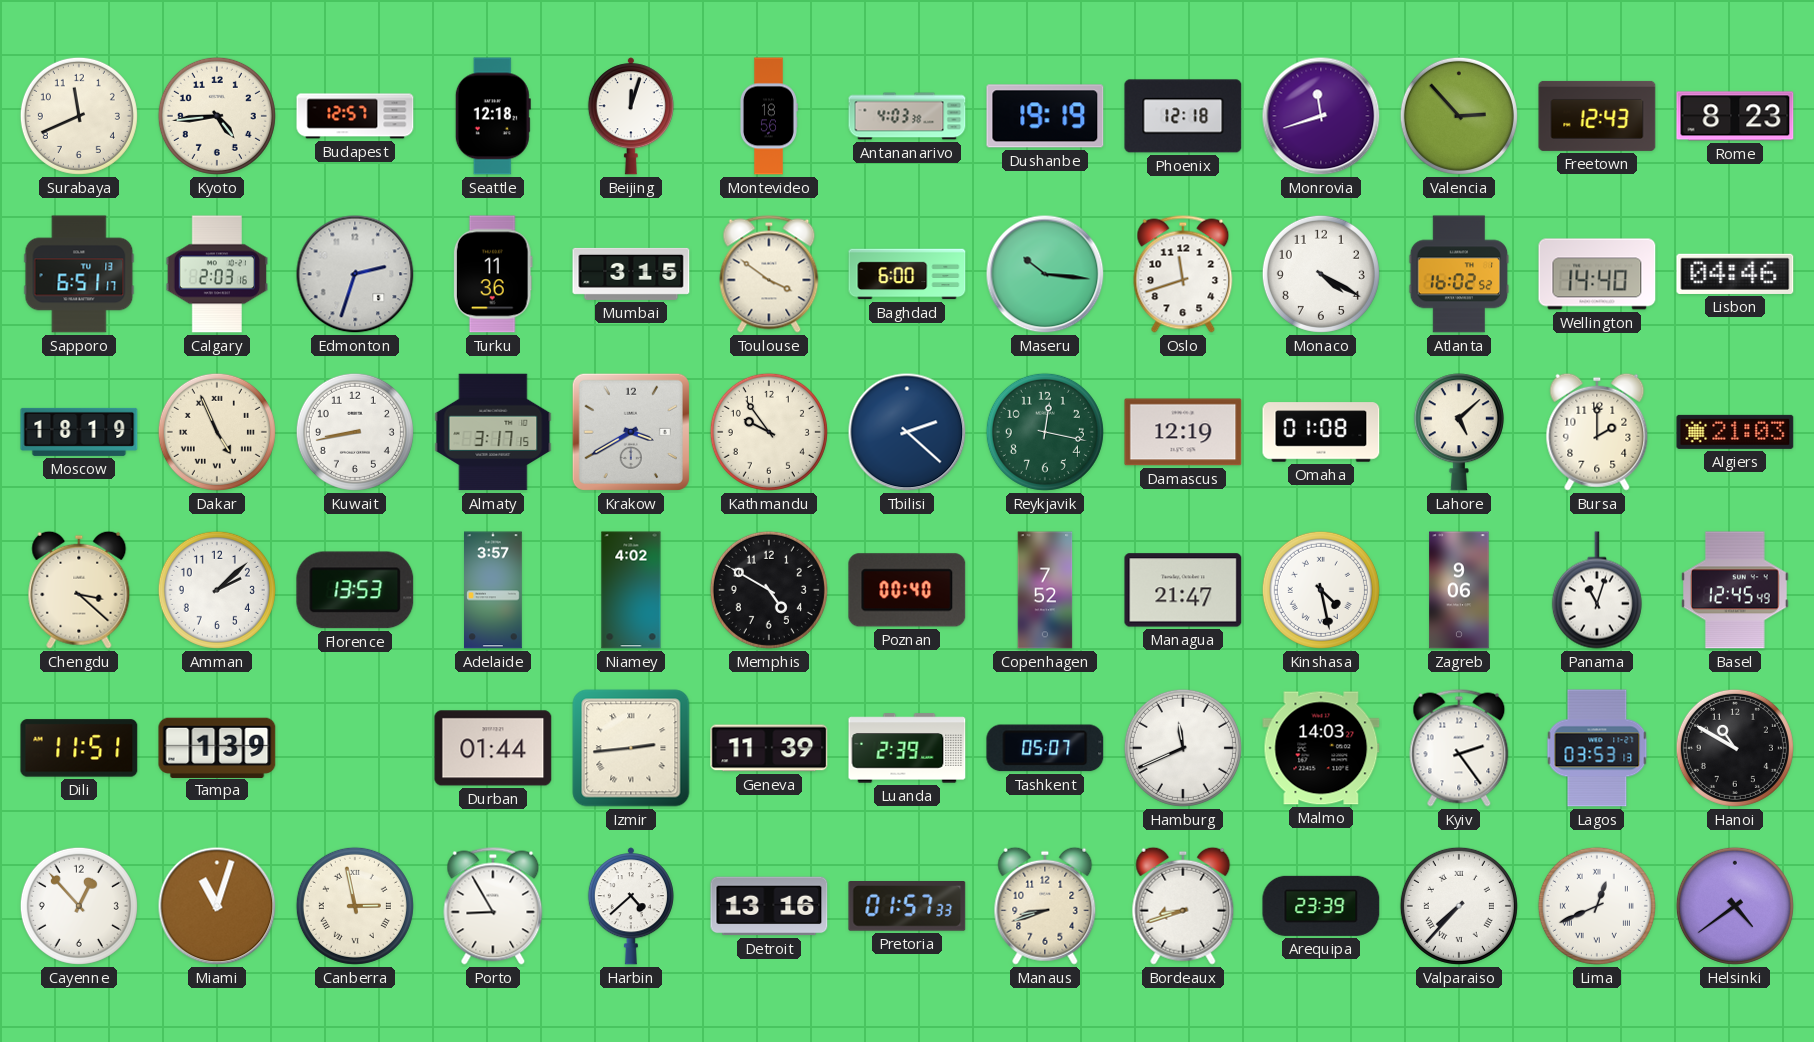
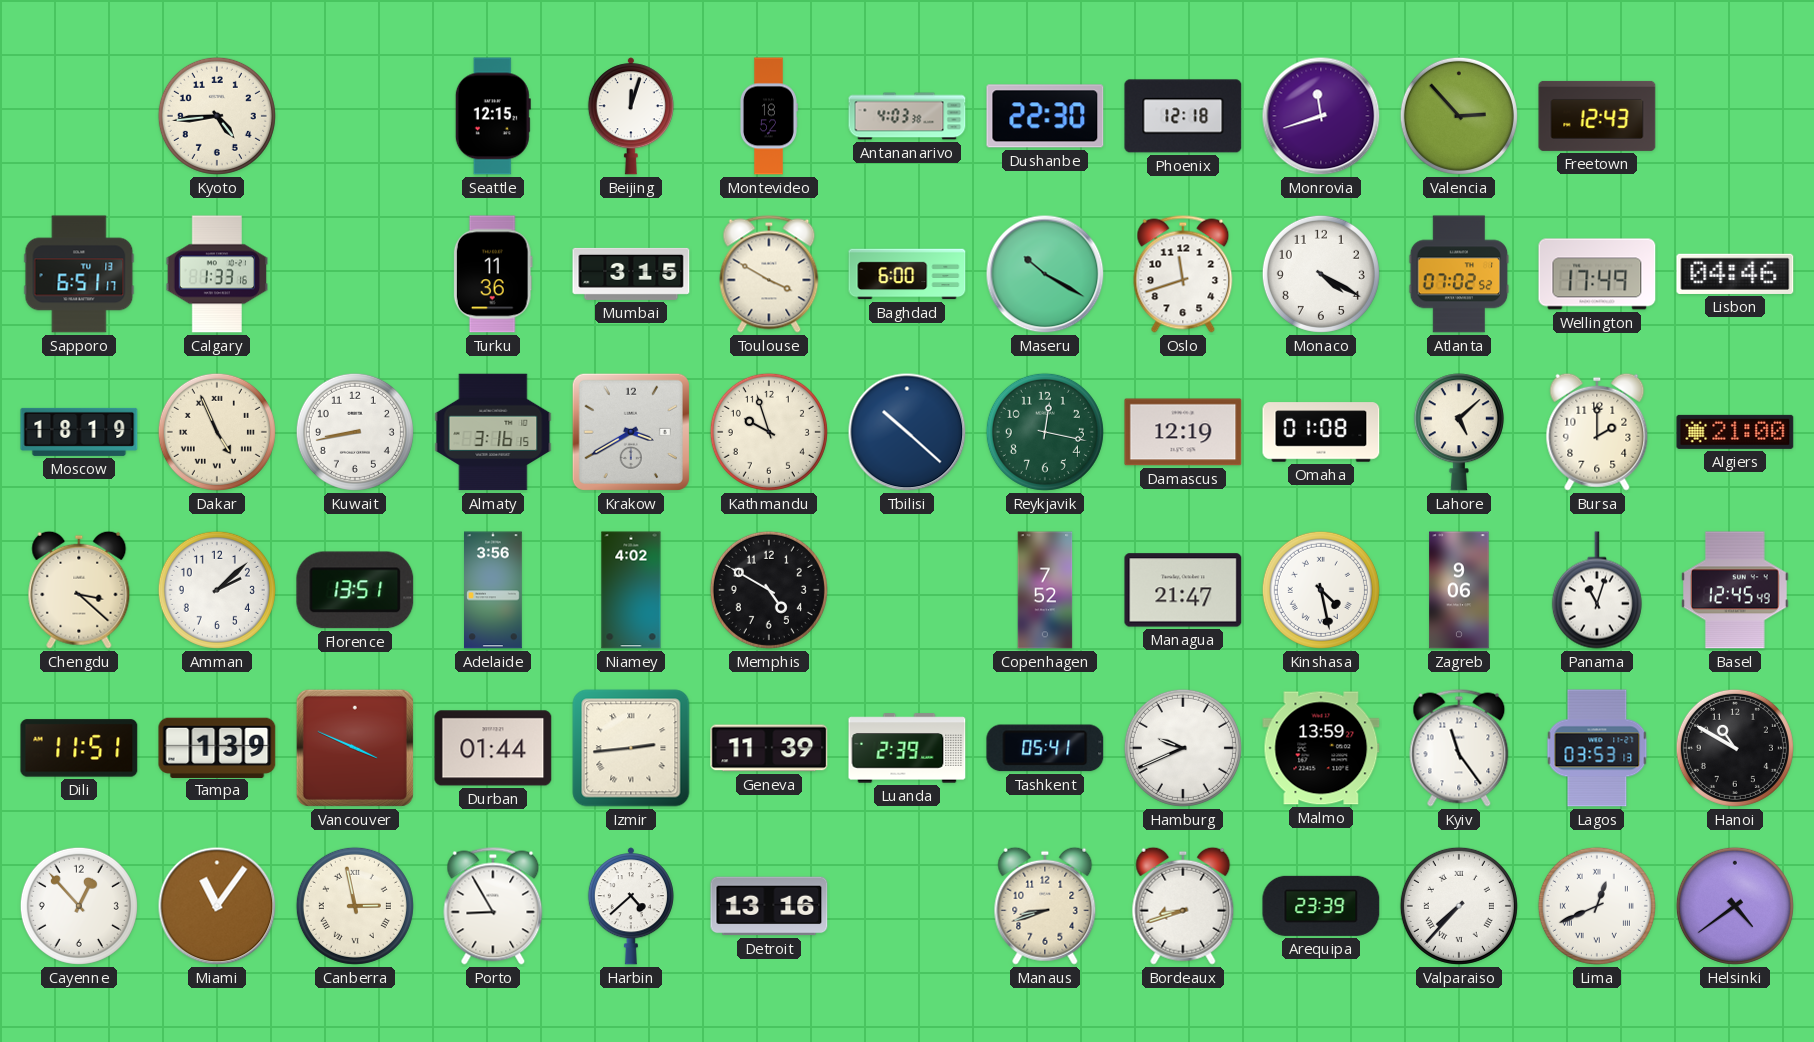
Surabaya: 11:41 -> none
Budapest: 12:57 -> none
Seattle: 12:18 -> 12:15
Montevideo: 18:56 -> 18:52
Dushanbe: 19:19 -> 22:30
Rome: 8:23 -> none
Calgary: 2:03 -> 1:33
Edmonton: 2:33 -> none
Toulouse: 3:51 -> 3:50
Maseru: 10:16 -> 10:20
Atlanta: 16:02 -> 07:02
Wellington: 14:40 -> 17:49
Almaty: 3:17 -> 3:16
Kathmandu: 9:54 -> 9:57
Tbilisi: 2:22 -> 10:22
Algiers: 21:03 -> 21:00
Florence: 13:53 -> 13:51
Adelaide: 3:57 -> 3:56
Poznan: 00:40 -> none
Vancouver: none -> 3:49
Tashkent: 05:07 -> 05:41
Hamburg: 11:41 -> 9:41
Malmo: 14:03 -> 13:59
Kyiv: 2:24 -> 11:24
Miami: 11:03 -> 11:06
Pretoria: 01:57 -> none
